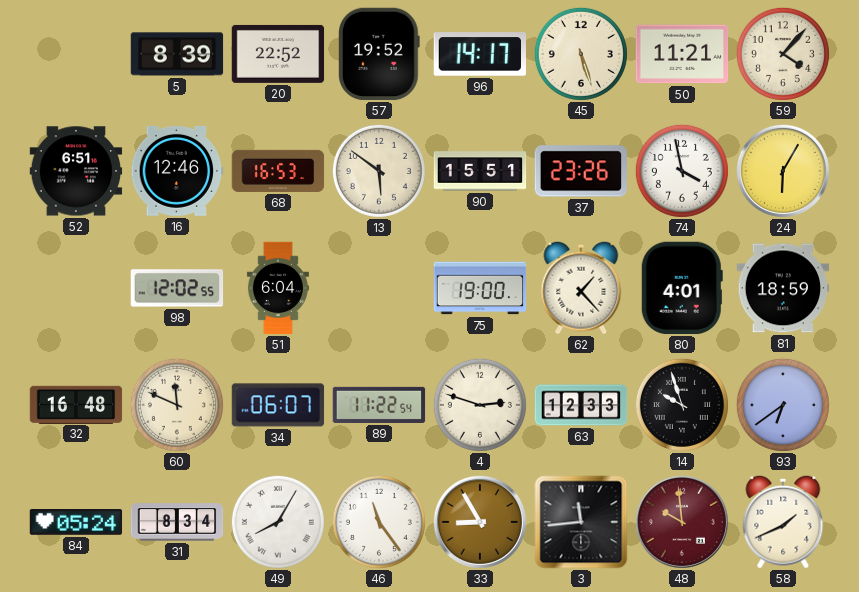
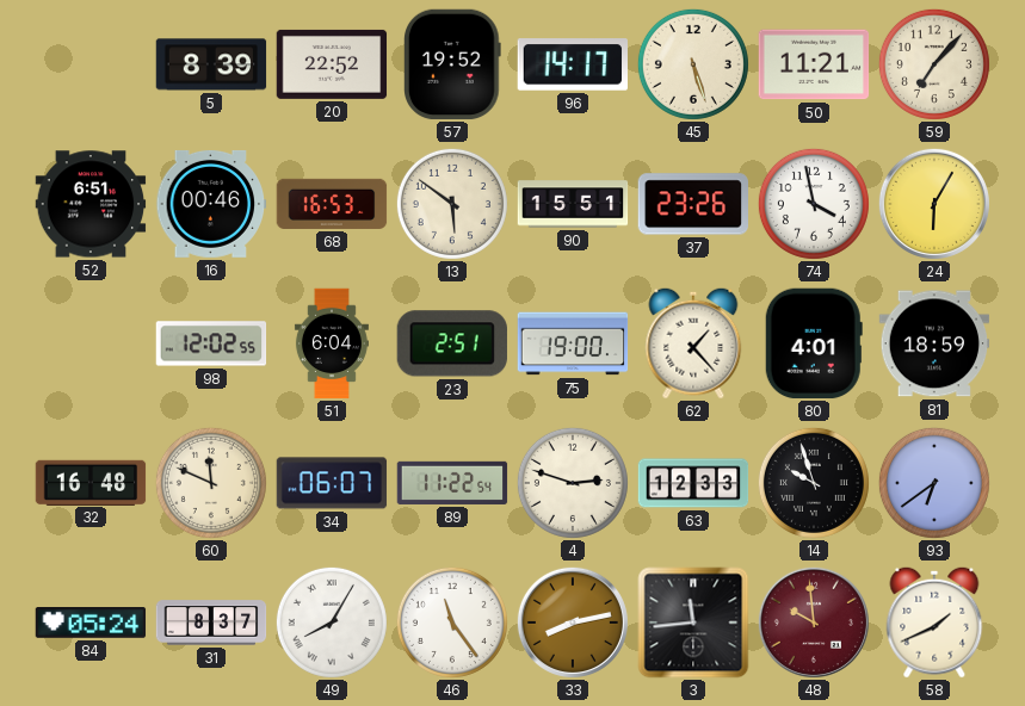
59: 4:07 -> 7:07
16: 12:46 -> 00:46
23: none -> 2:51
31: 8:34 -> 8:37
33: 8:55 -> 8:13
